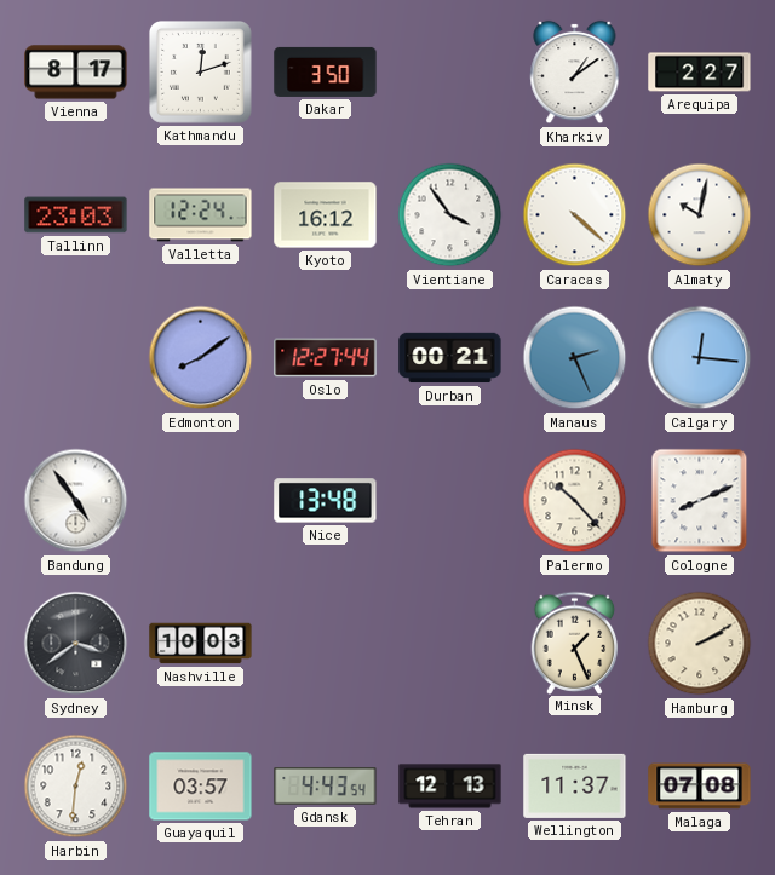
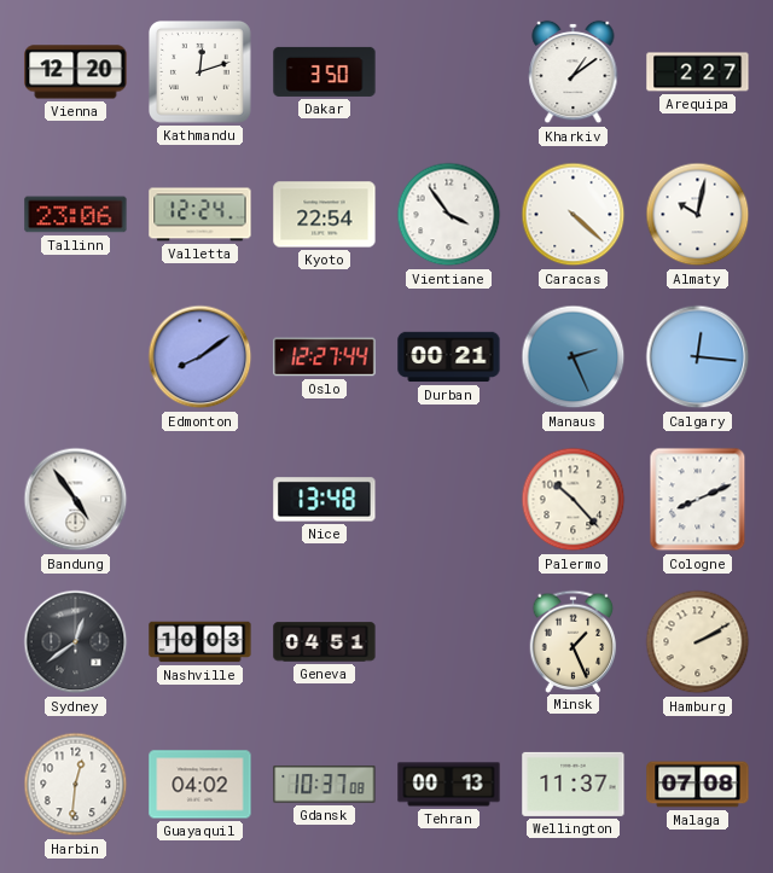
Vienna: 8:17 -> 12:20
Tallinn: 23:03 -> 23:06
Kyoto: 16:12 -> 22:54
Sydney: 3:39 -> 12:39
Geneva: none -> 04:51
Guayaquil: 03:57 -> 04:02
Gdansk: 4:43 -> 10:37
Tehran: 12:13 -> 00:13
